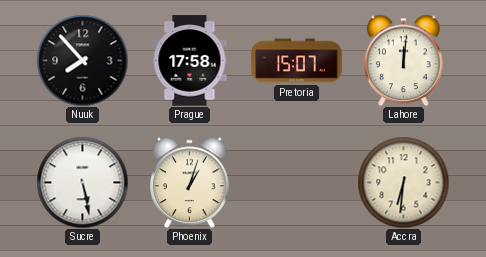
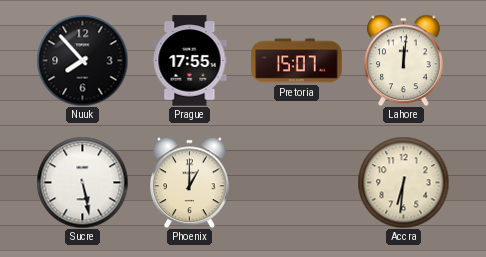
Prague: 17:58 -> 17:55
Phoenix: 1:03 -> 1:00
